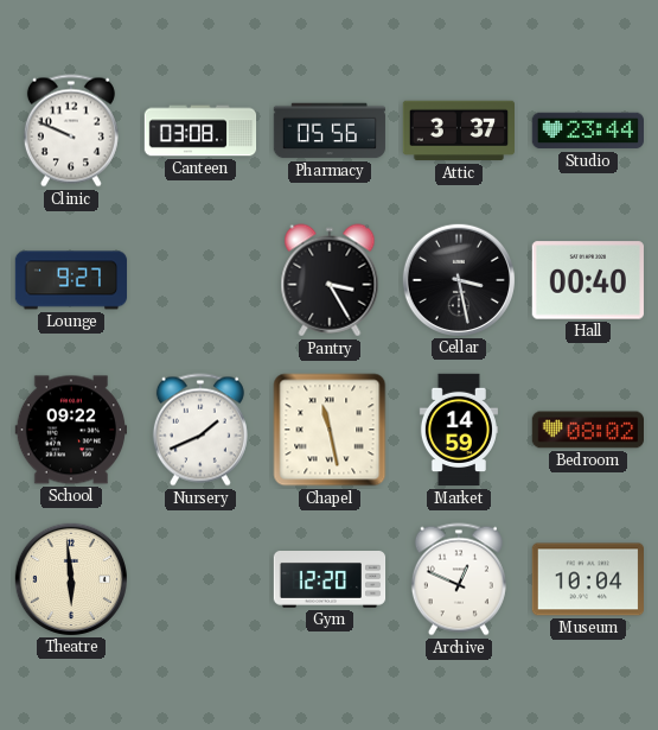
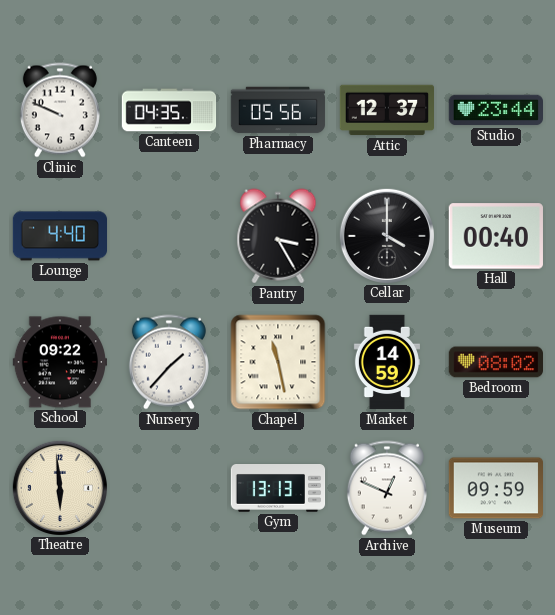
Canteen: 03:08 -> 04:35
Attic: 3:37 -> 12:37
Lounge: 9:27 -> 4:40
Cellar: 3:28 -> 4:00
Nursery: 1:41 -> 1:37
Gym: 12:20 -> 13:13
Museum: 10:04 -> 09:59
